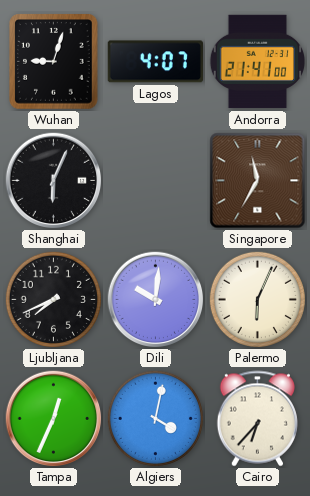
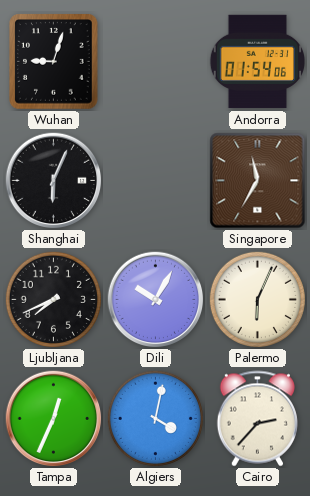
Lagos: 4:07 -> none
Andorra: 21:41 -> 01:54
Dili: 10:01 -> 10:05
Cairo: 6:37 -> 2:37
